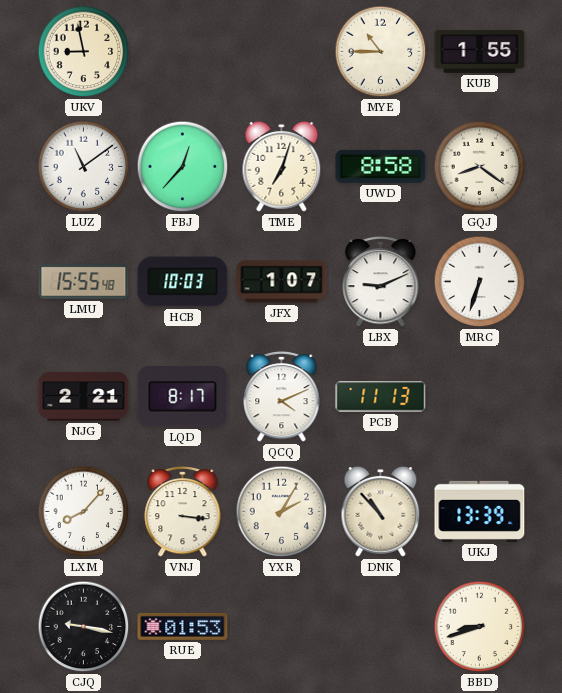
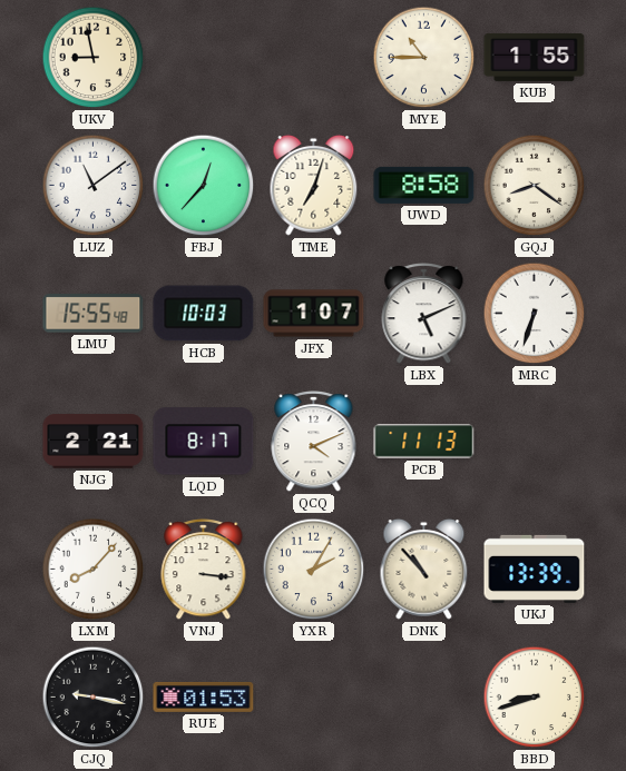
LBX: 9:11 -> 5:11
